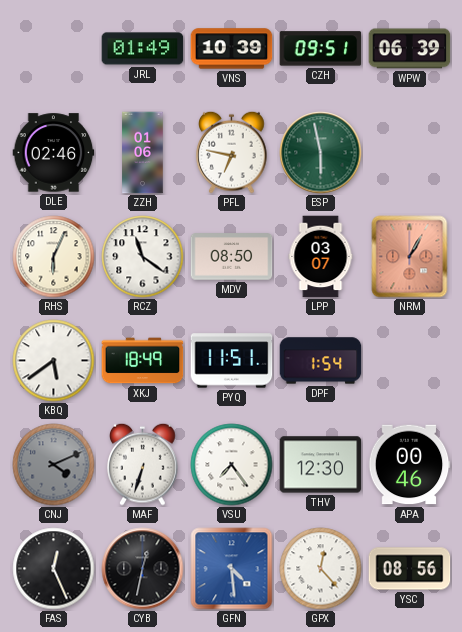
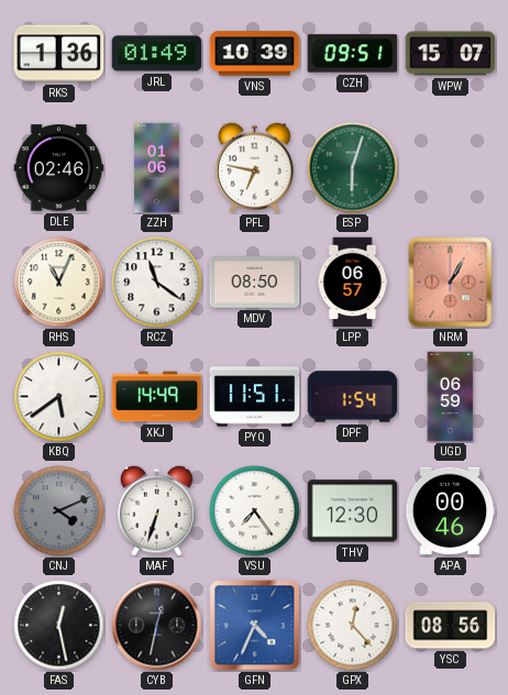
RKS: none -> 1:36
WPW: 06:39 -> 15:07
ESP: 5:58 -> 6:03
RHS: 6:04 -> 11:04
LPP: 03:07 -> 06:57
XKJ: 18:49 -> 14:49
UGD: none -> 06:59
FAS: 12:26 -> 12:28
GFN: 4:29 -> 4:34
